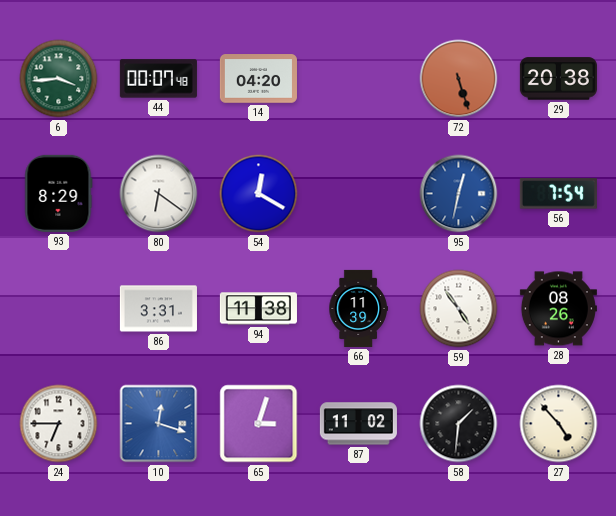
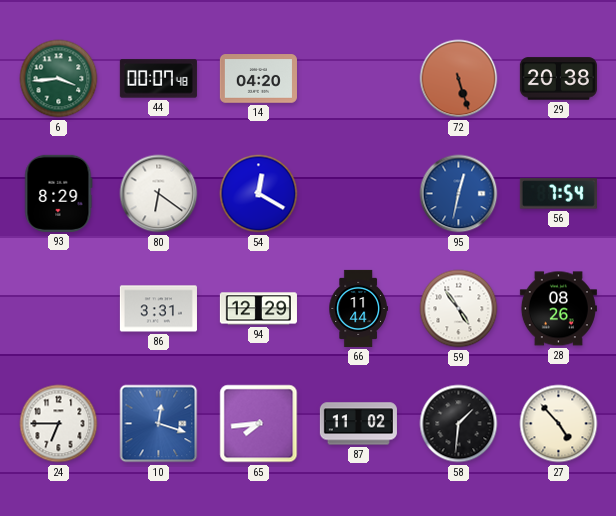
94: 11:38 -> 12:29
66: 11:39 -> 11:44
65: 3:03 -> 7:44
